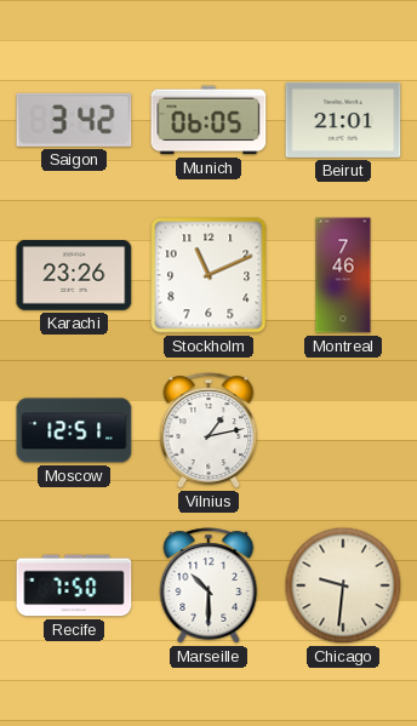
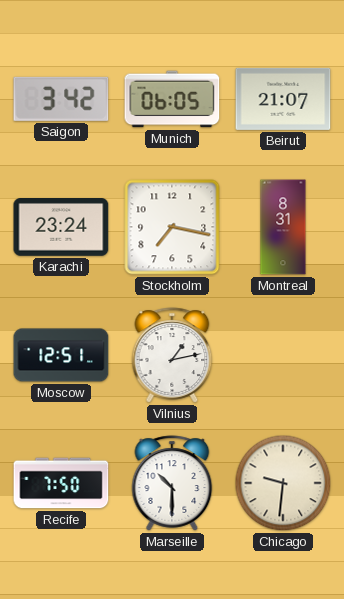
Beirut: 21:01 -> 21:07
Karachi: 23:26 -> 23:24
Stockholm: 11:11 -> 7:17
Montreal: 7:46 -> 8:31
